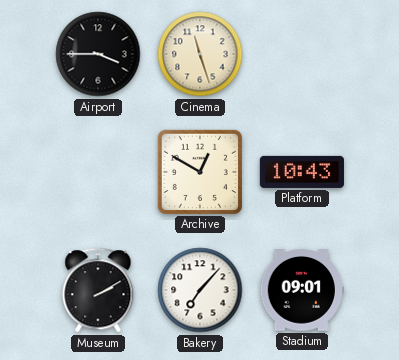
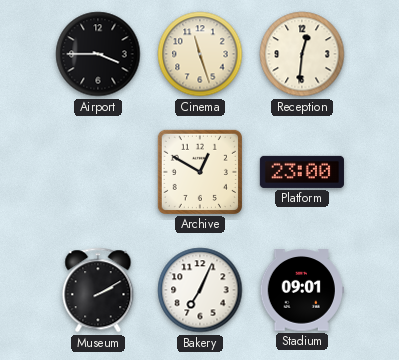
Reception: none -> 12:31
Platform: 10:43 -> 23:00
Bakery: 7:07 -> 7:04
